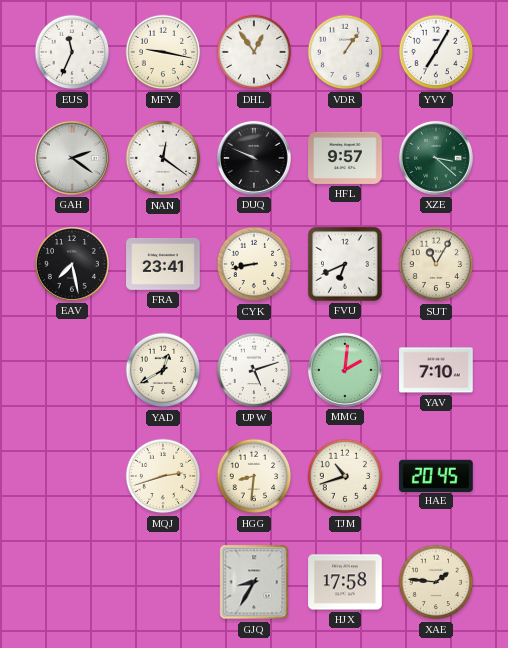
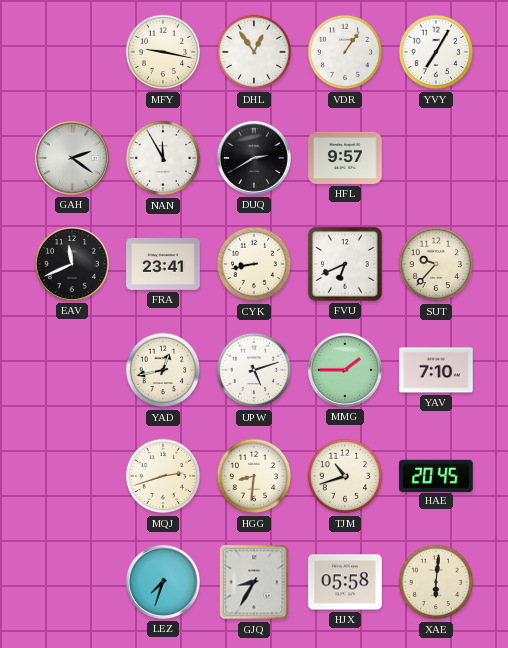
EUS: 11:34 -> none
NAN: 12:21 -> 11:55
DUQ: 9:49 -> 2:40
XZE: 3:22 -> none
EAV: 7:28 -> 11:41
SUT: 11:05 -> 9:37
YAD: 12:40 -> 12:43
MMG: 2:01 -> 1:45
LEZ: none -> 7:33
HJX: 17:58 -> 05:58
XAE: 1:46 -> 6:01
